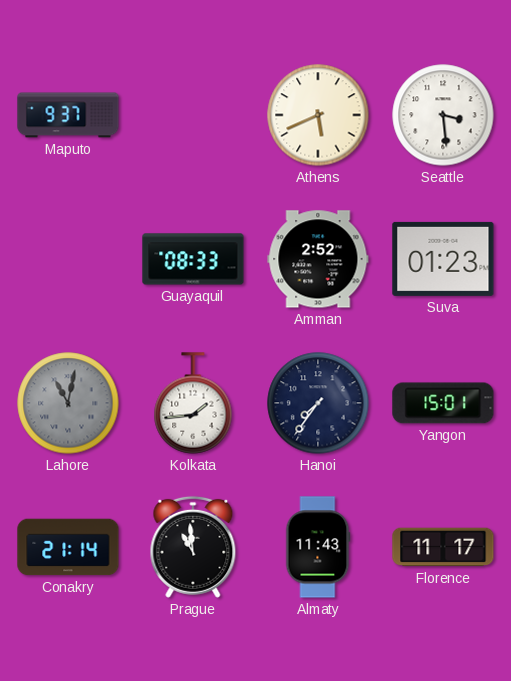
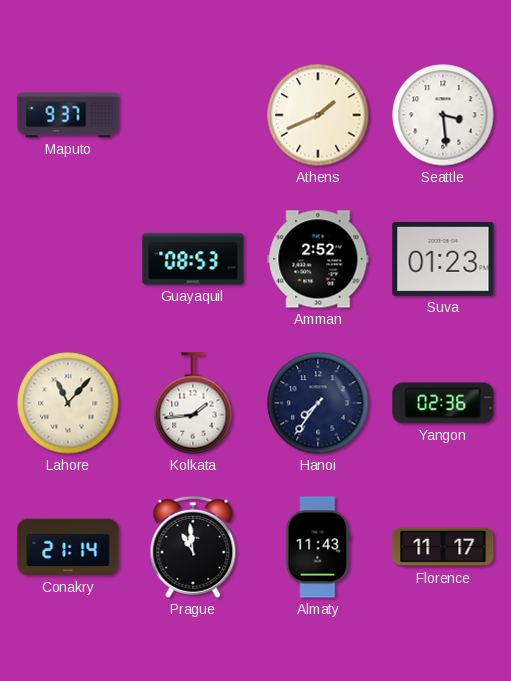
Athens: 5:41 -> 1:41
Guayaquil: 08:33 -> 08:53
Lahore: 11:02 -> 11:07
Lahore dial: grey -> cream
Yangon: 15:01 -> 02:36
